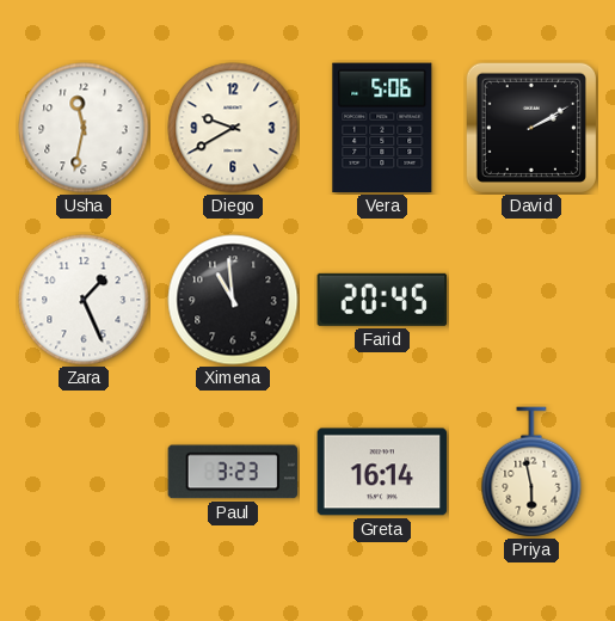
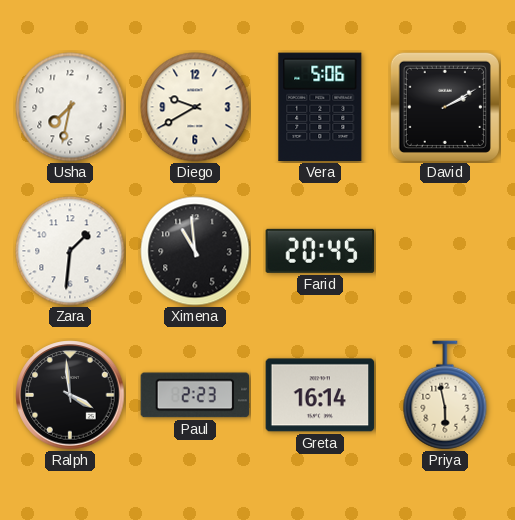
Usha: 11:32 -> 7:32
Zara: 1:26 -> 1:31
Ralph: none -> 3:59
Paul: 3:23 -> 2:23
